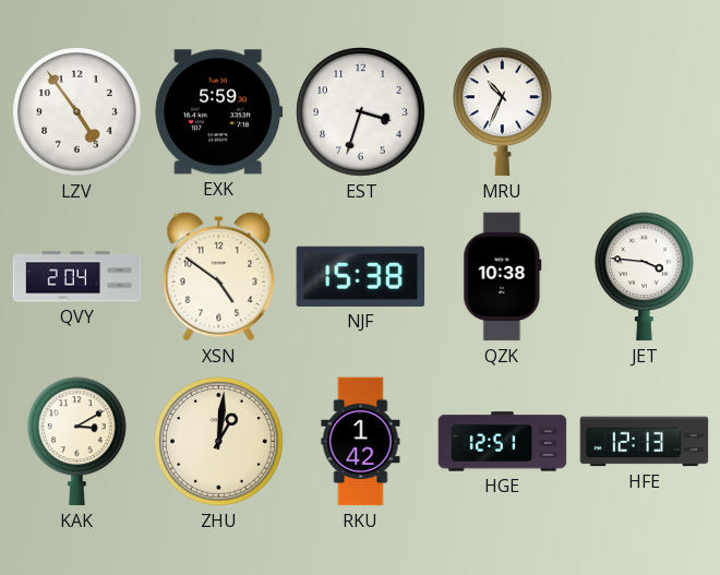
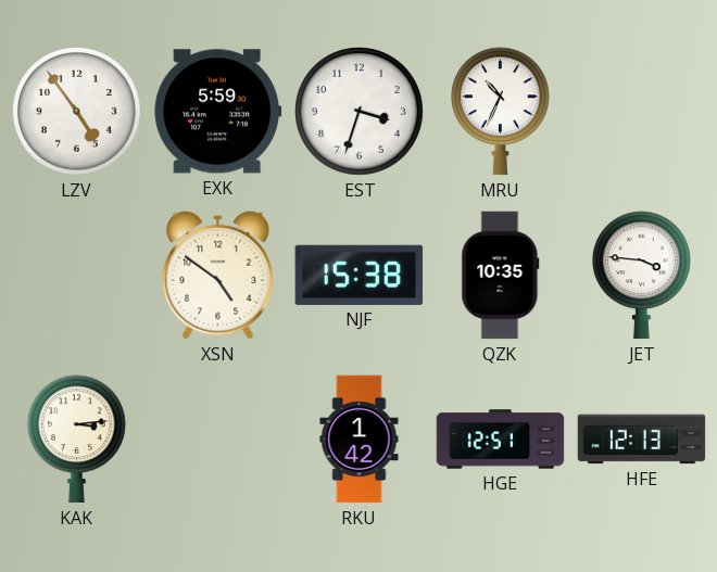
QVY: 2:04 -> none
QZK: 10:38 -> 10:35
KAK: 3:10 -> 3:14
ZHU: 1:01 -> none
